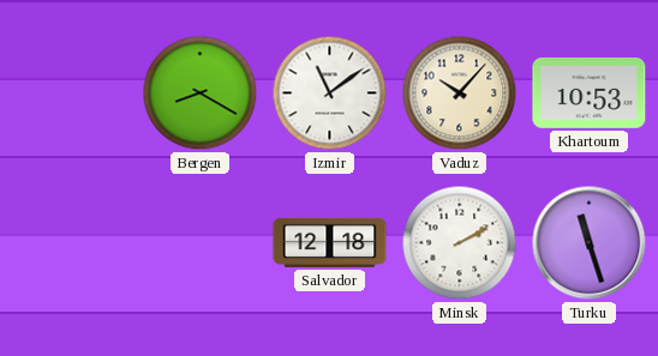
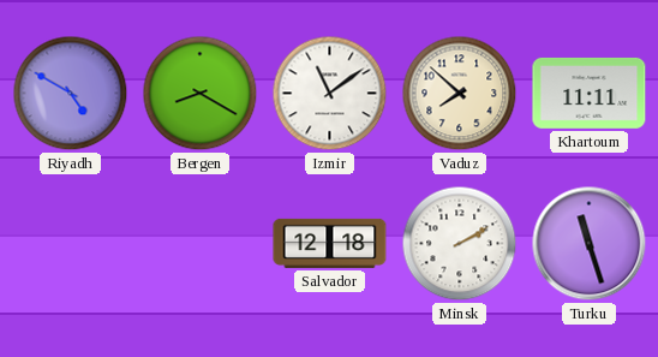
Riyadh: none -> 4:50
Vaduz: 10:07 -> 7:52
Khartoum: 10:53 -> 11:11
